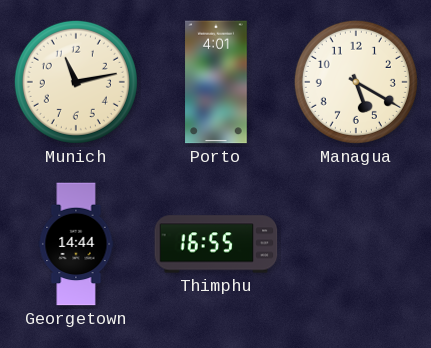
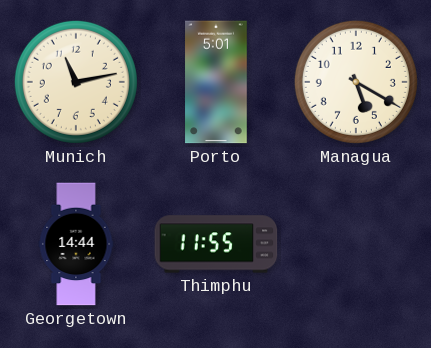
Porto: 4:01 -> 5:01
Thimphu: 16:55 -> 11:55
